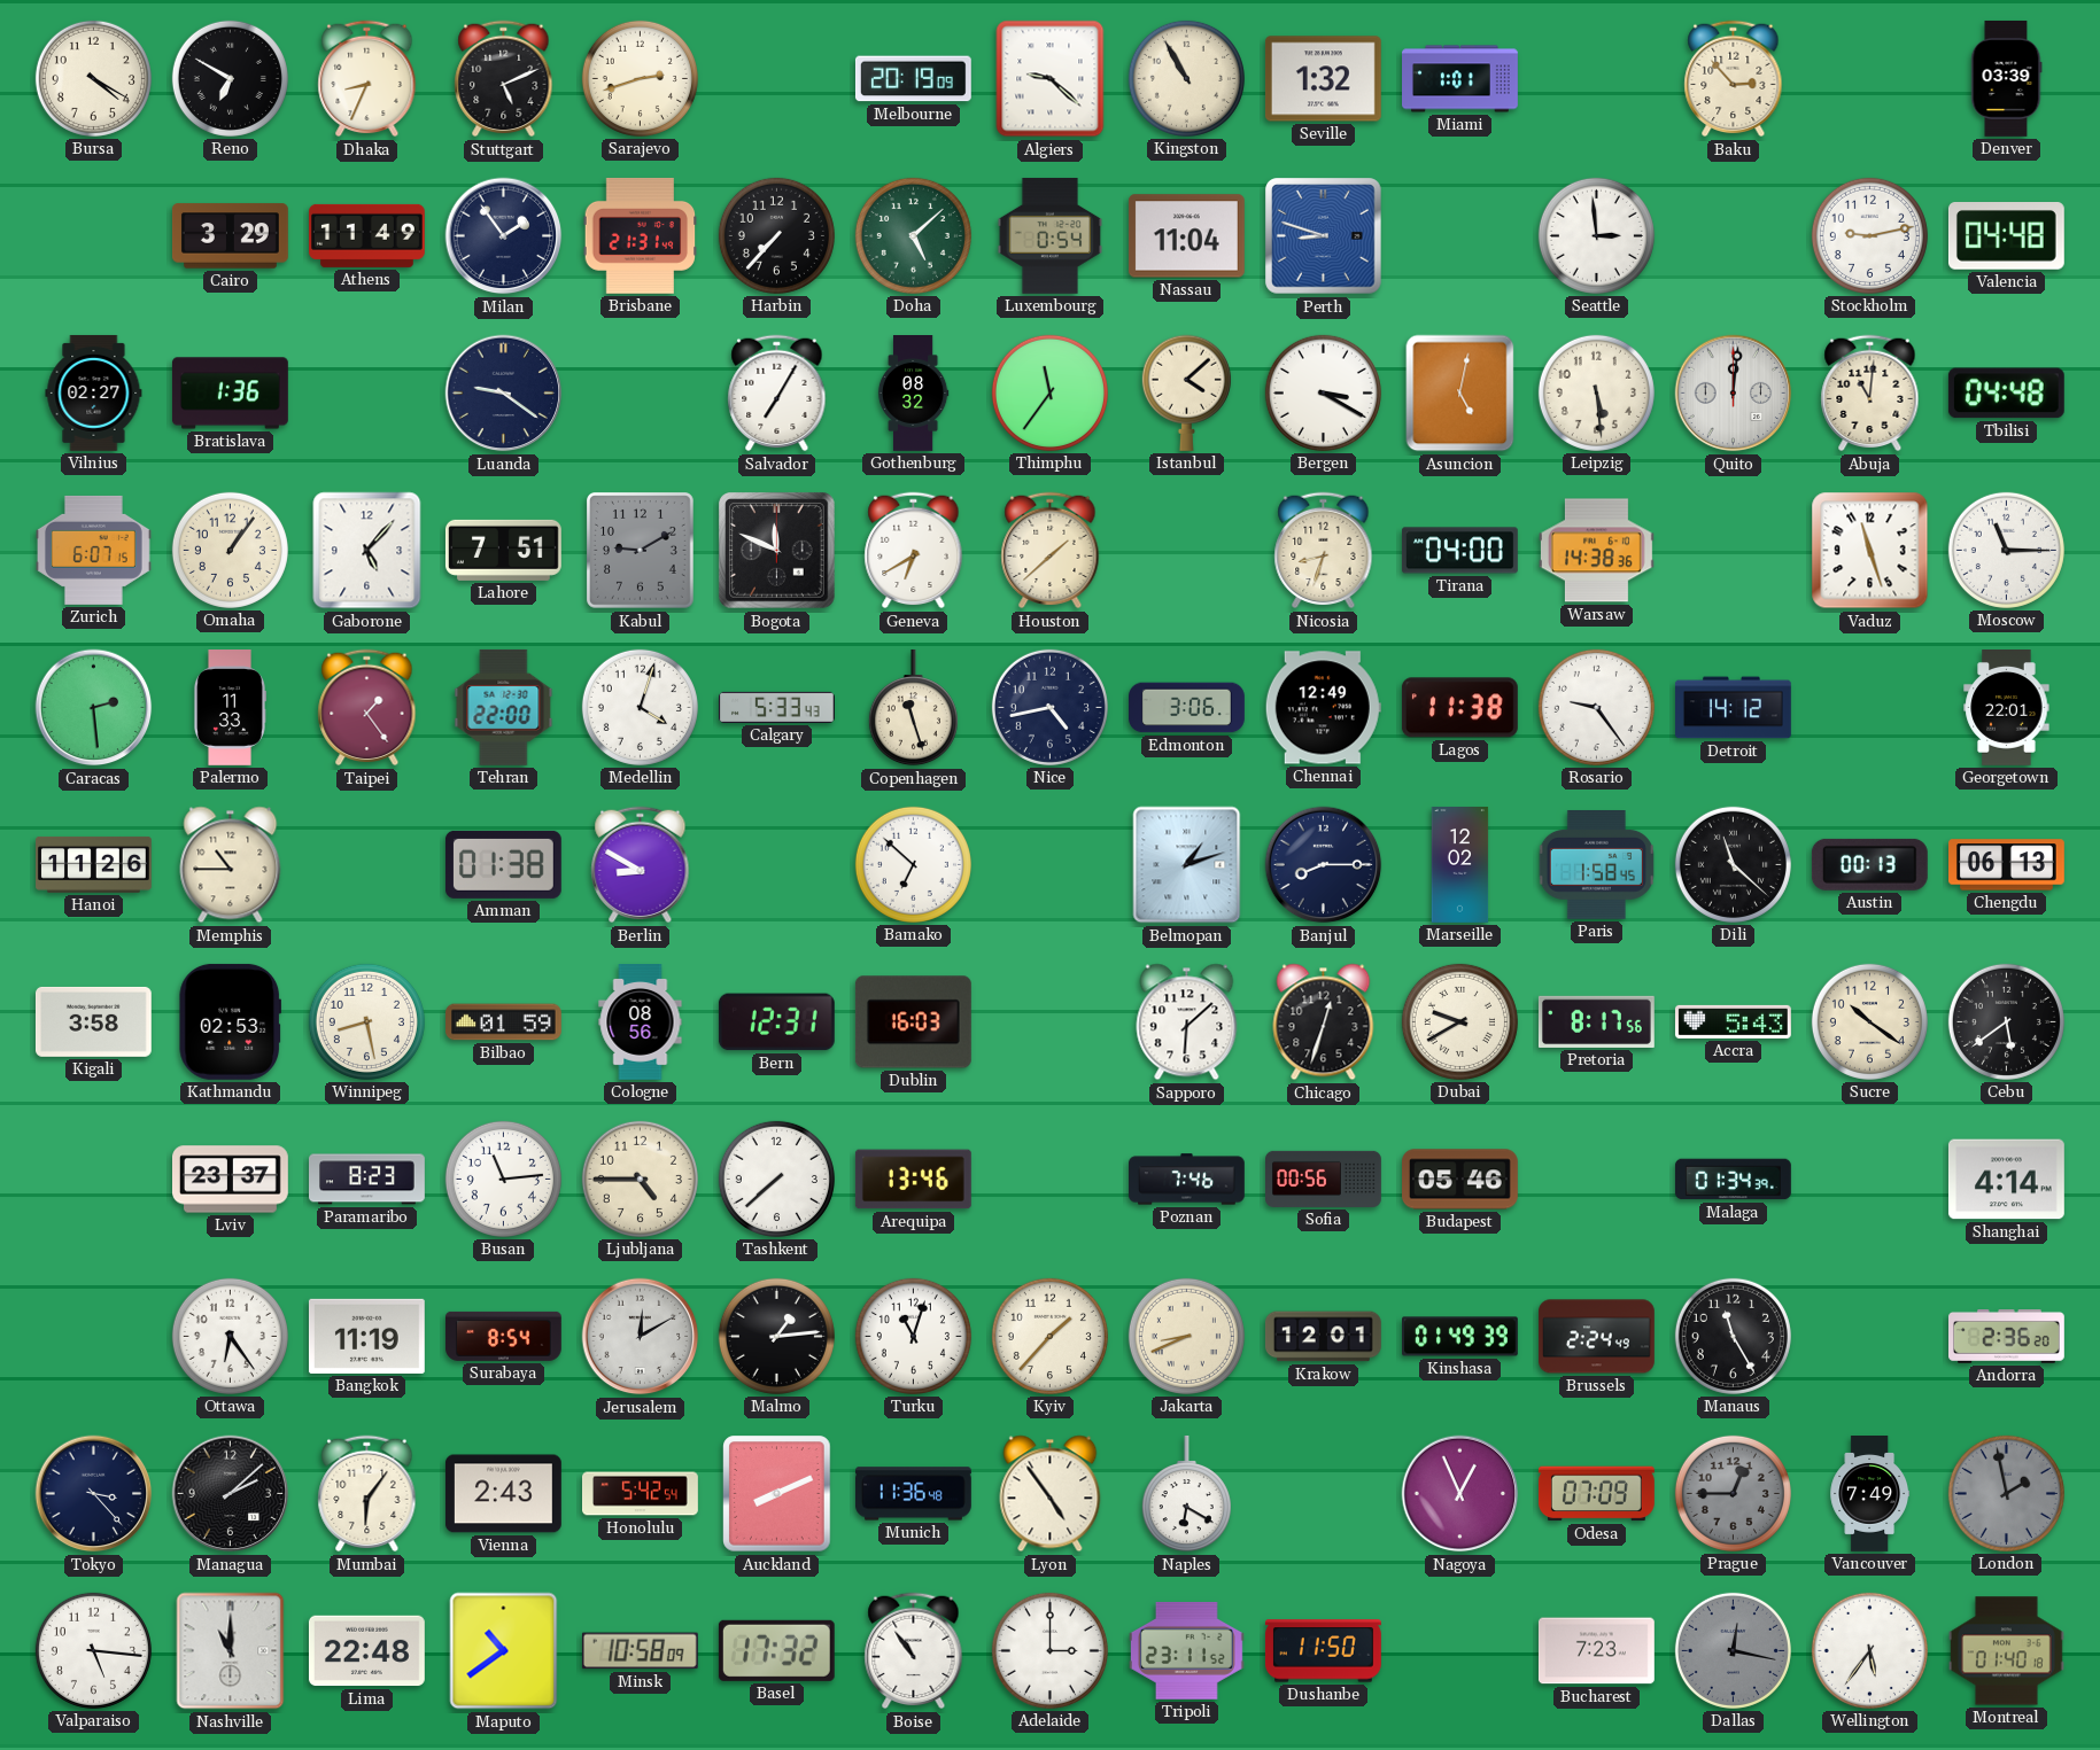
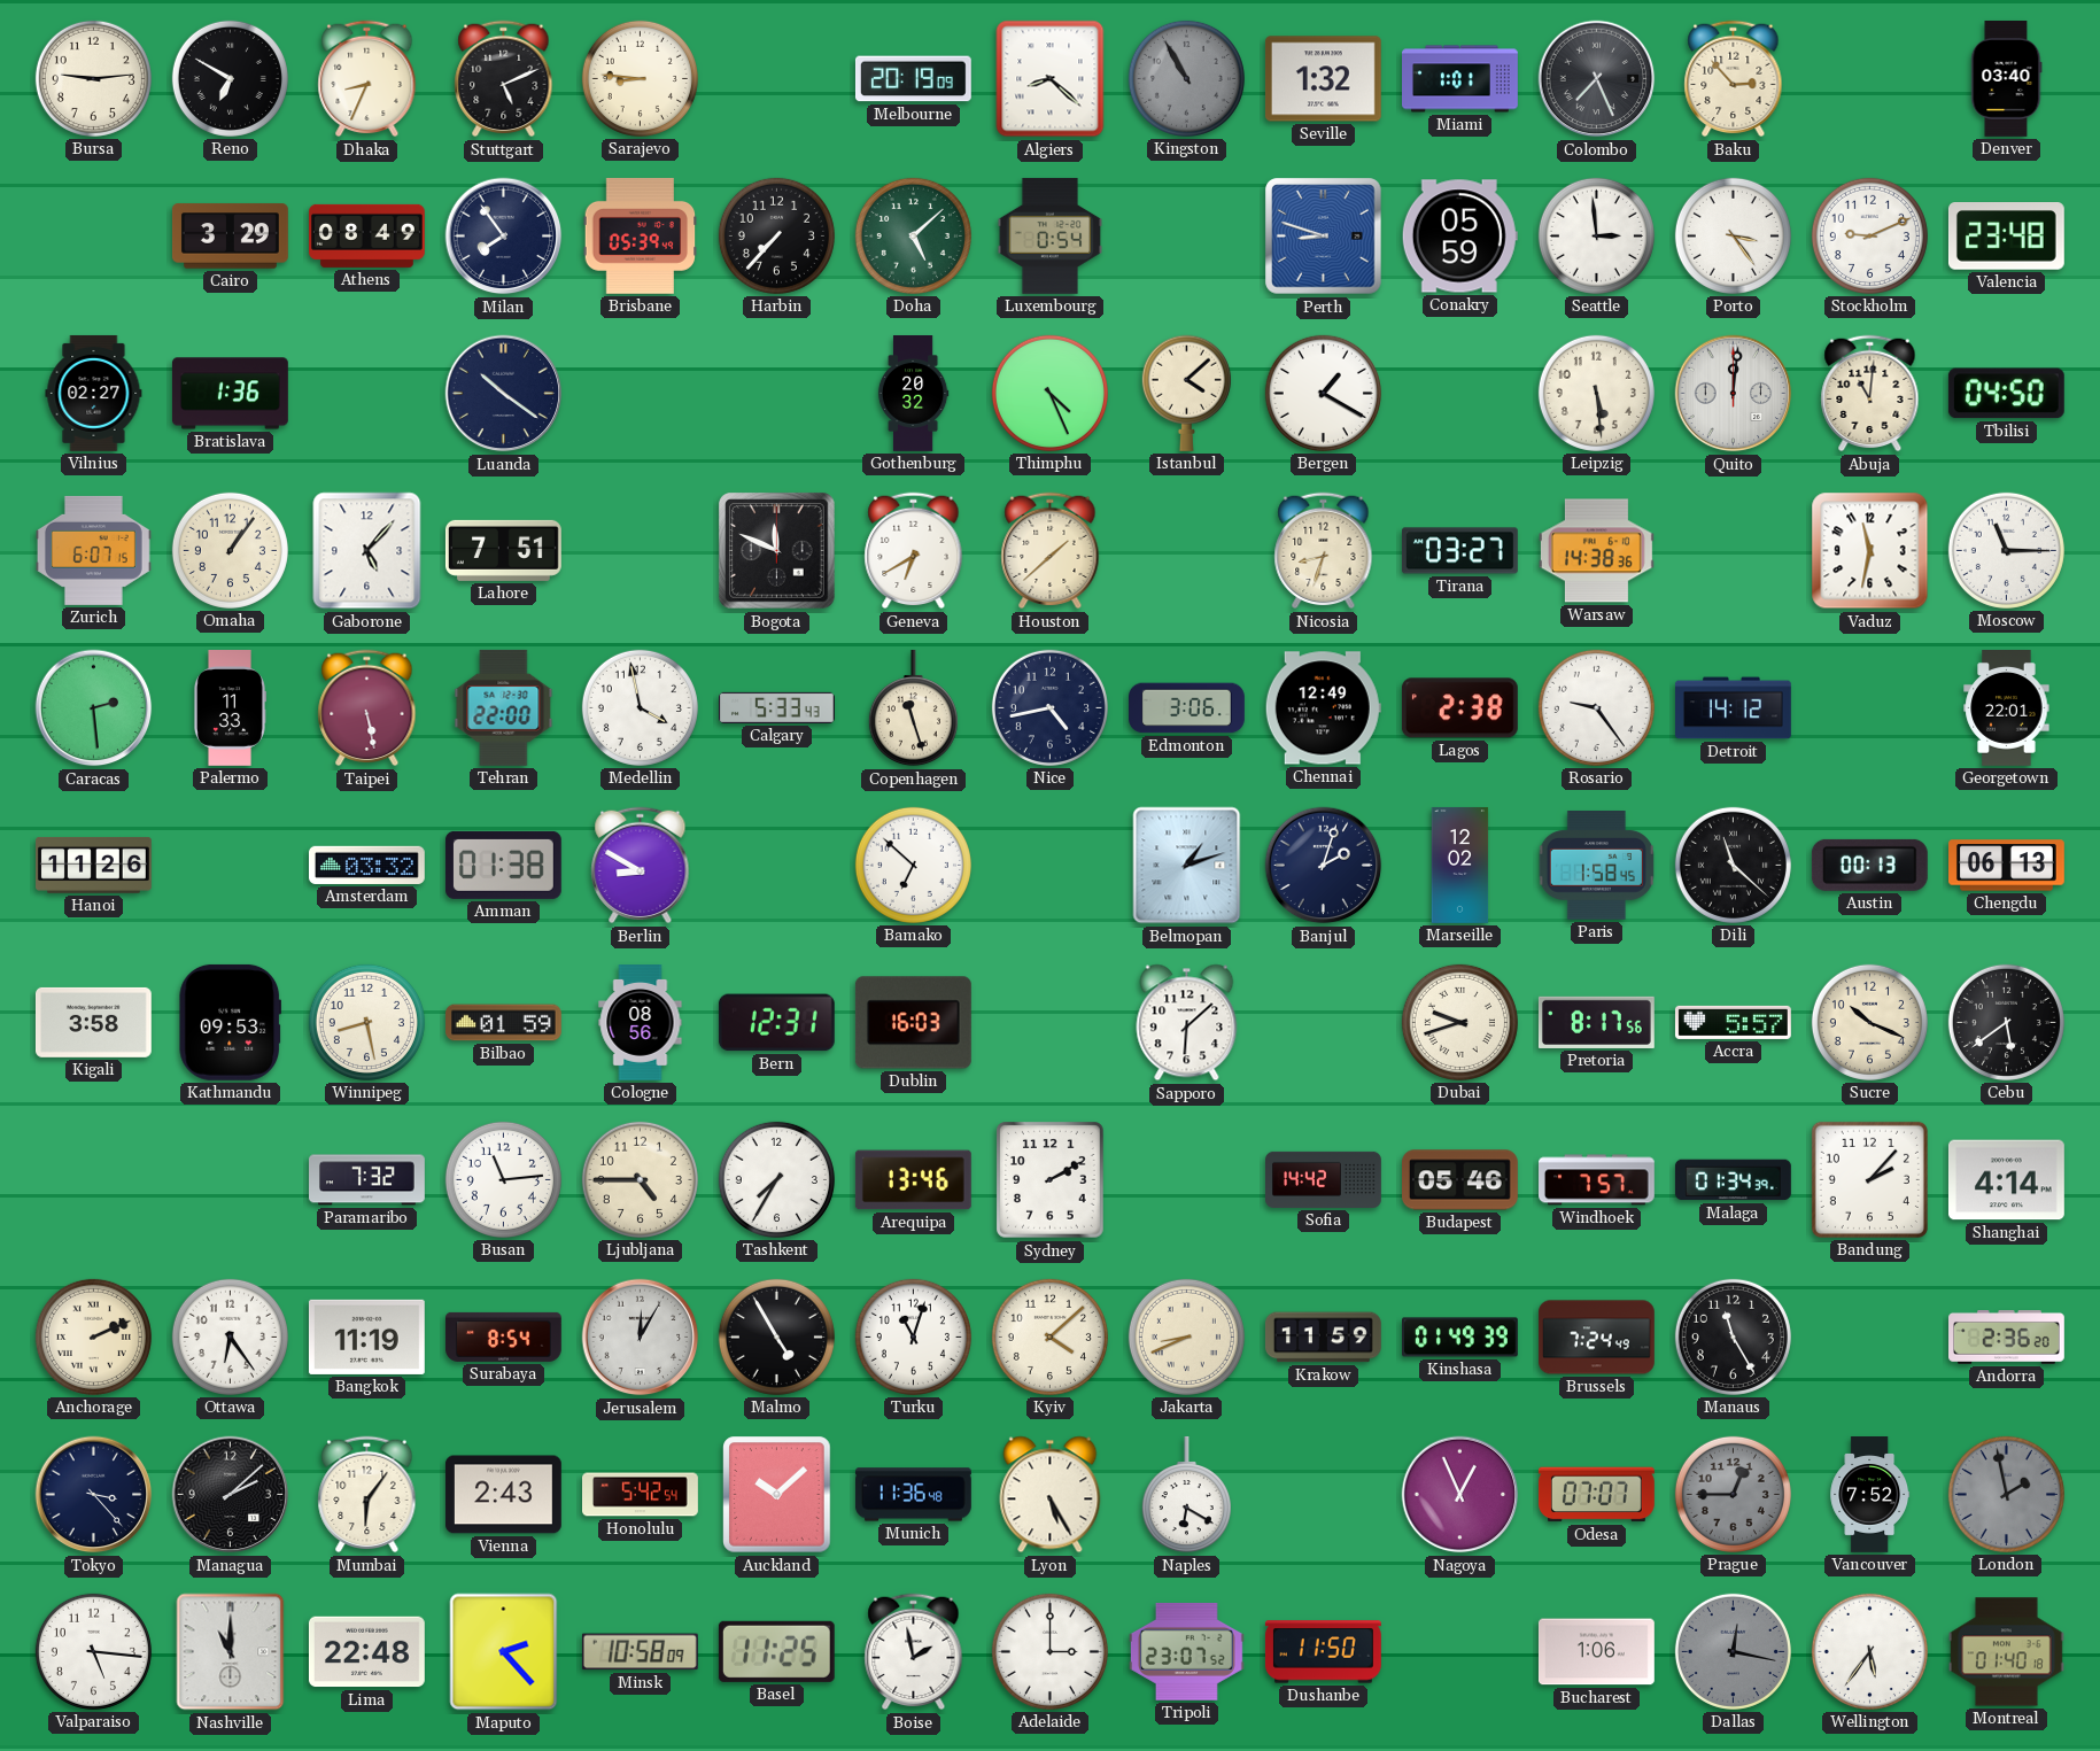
Bursa: 4:20 -> 9:14
Sarajevo: 2:42 -> 8:46
Algiers: 9:22 -> 8:22
Kingston dial: cream -> grey
Colombo: none -> 7:26
Denver: 03:39 -> 03:40
Athens: 11:49 -> 08:49
Milan: 1:54 -> 7:54
Brisbane: 21:31 -> 05:39
Nassau: 11:04 -> none
Conakry: none -> 05:59
Porto: none -> 3:24
Stockholm: 9:13 -> 9:11
Valencia: 04:48 -> 23:48
Luanda: 9:21 -> 10:21
Salvador: 7:05 -> none
Gothenburg: 08:32 -> 20:32
Thimphu: 11:36 -> 4:26
Bergen: 3:20 -> 1:20
Asuncion: 5:02 -> none
Tbilisi: 04:48 -> 04:50
Kabul: 9:10 -> none
Tirana: 04:00 -> 03:27
Vaduz: 11:27 -> 11:32
Taipei: 1:24 -> 5:28
Medellin: 4:03 -> 3:58
Lagos: 11:38 -> 2:38
Memphis: 10:45 -> none
Amsterdam: none -> 03:32
Banjul: 8:15 -> 2:03
Kathmandu: 02:53 -> 09:53
Chicago: 12:33 -> none
Dubai: 9:40 -> 9:42
Accra: 5:43 -> 5:57
Sucre: 10:21 -> 10:19
Lviv: 23:37 -> none
Paramaribo: 8:23 -> 7:32
Tashkent: 7:38 -> 7:35
Sydney: none -> 2:10
Poznan: 7:46 -> none
Sofia: 00:56 -> 14:42
Windhoek: none -> 7:57
Bandung: none -> 2:07
Anchorage: none -> 2:11
Jerusalem: 12:10 -> 12:05
Malmo: 1:14 -> 4:55
Kyiv: 1:37 -> 4:08
Krakow: 12:01 -> 11:59
Brussels: 2:24 -> 7:24
Auckland: 8:11 -> 10:08
Lyon: 4:54 -> 5:25
Odesa: 07:09 -> 07:07
Vancouver: 7:49 -> 7:52
Maputo: 10:39 -> 2:23
Basel: 17:32 -> 11:25
Boise: 10:54 -> 1:58
Tripoli: 23:11 -> 23:07
Bucharest: 7:23 -> 1:06
